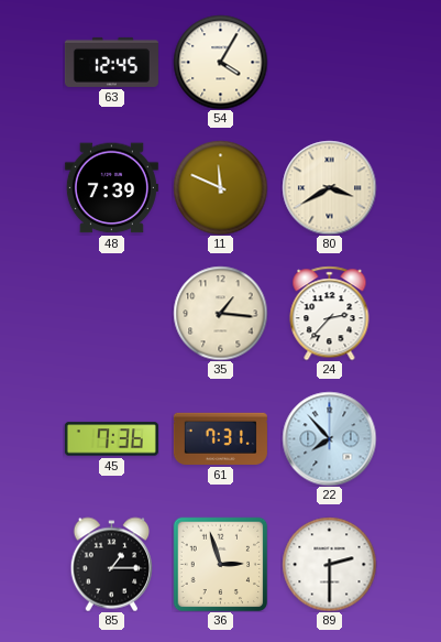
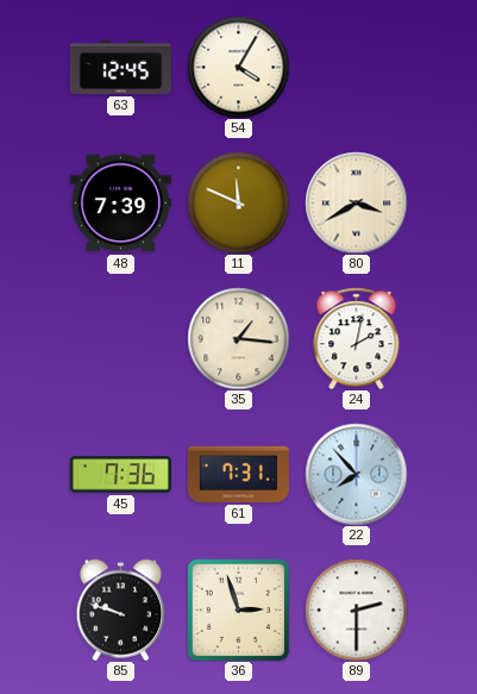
24: 2:37 -> 2:02
85: 1:15 -> 9:48
